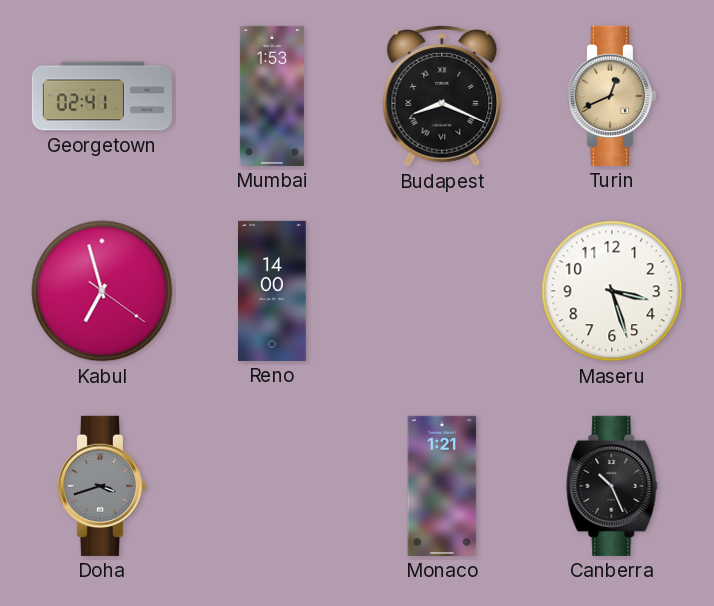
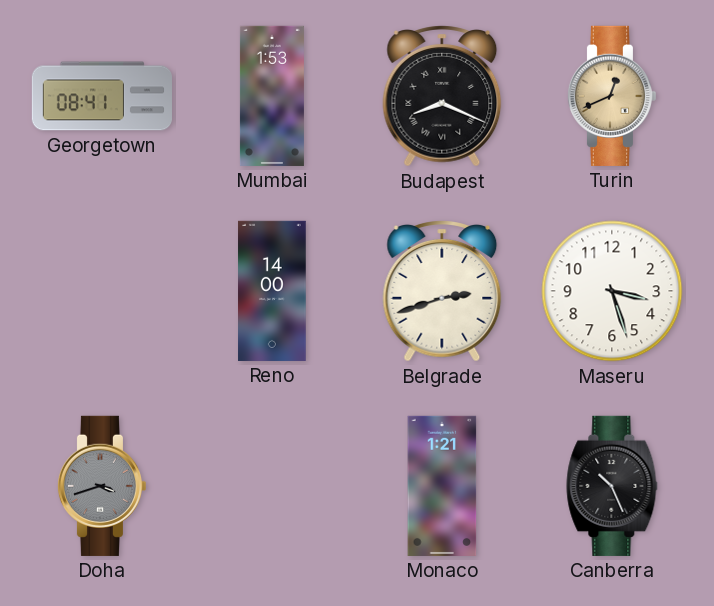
Georgetown: 02:41 -> 08:41
Kabul: 6:57 -> none
Belgrade: none -> 2:42
